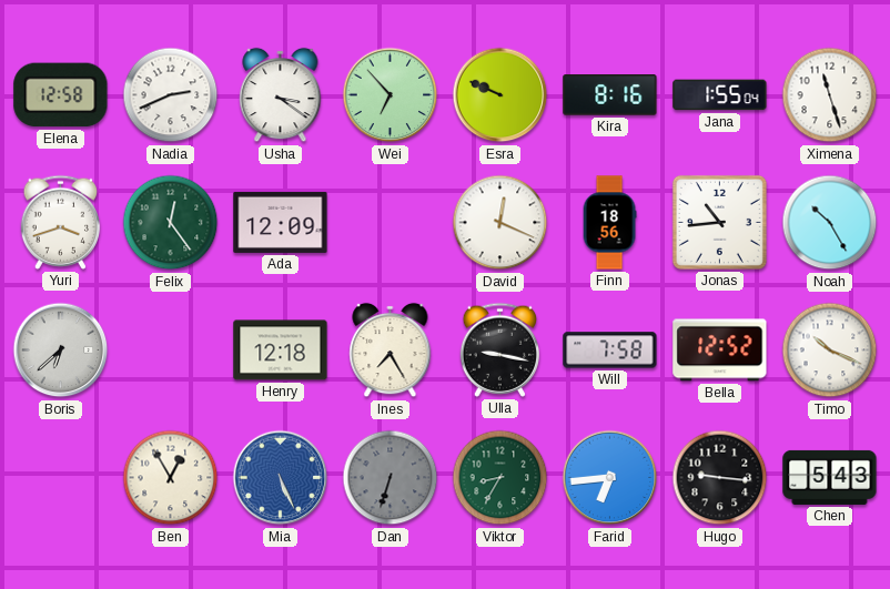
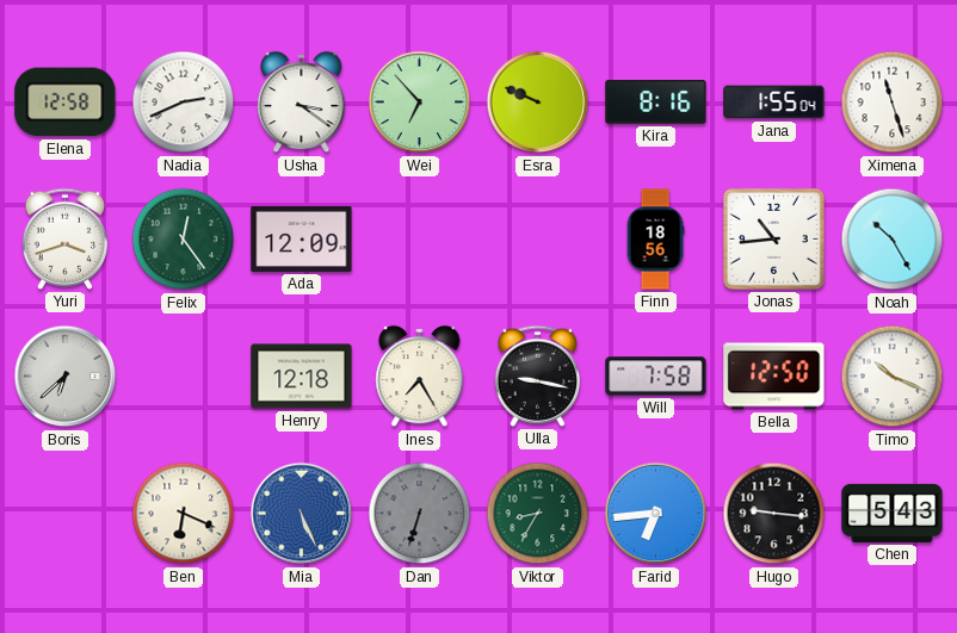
David: 12:19 -> none
Bella: 12:52 -> 12:50
Ben: 12:55 -> 6:19
